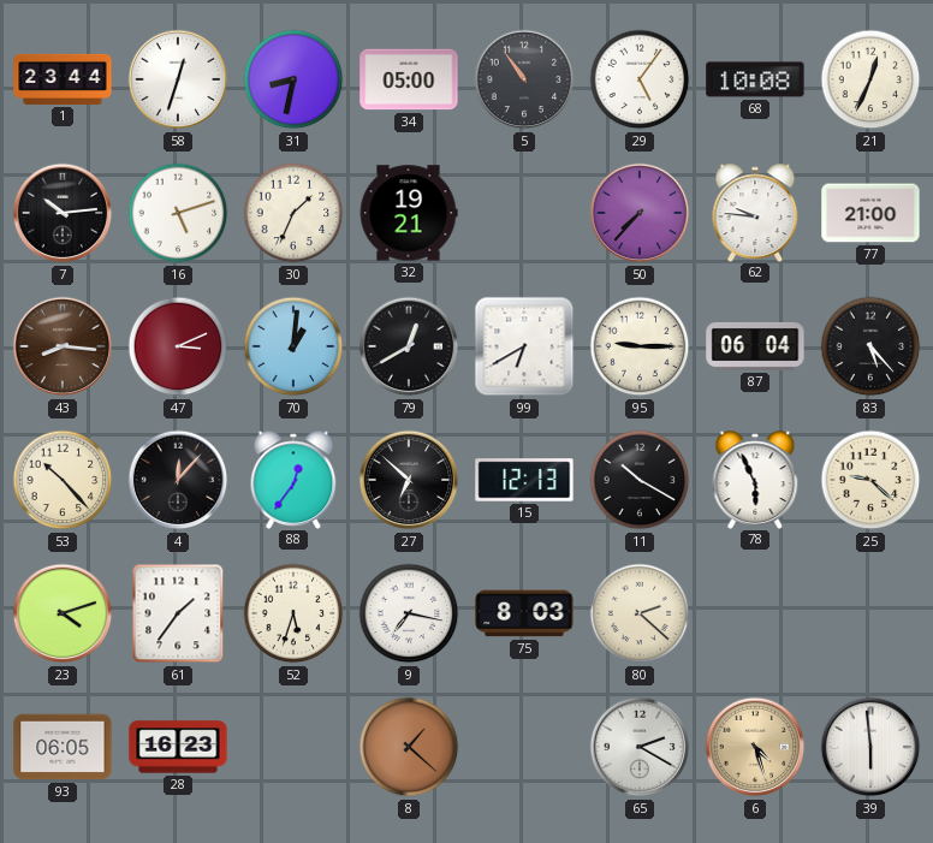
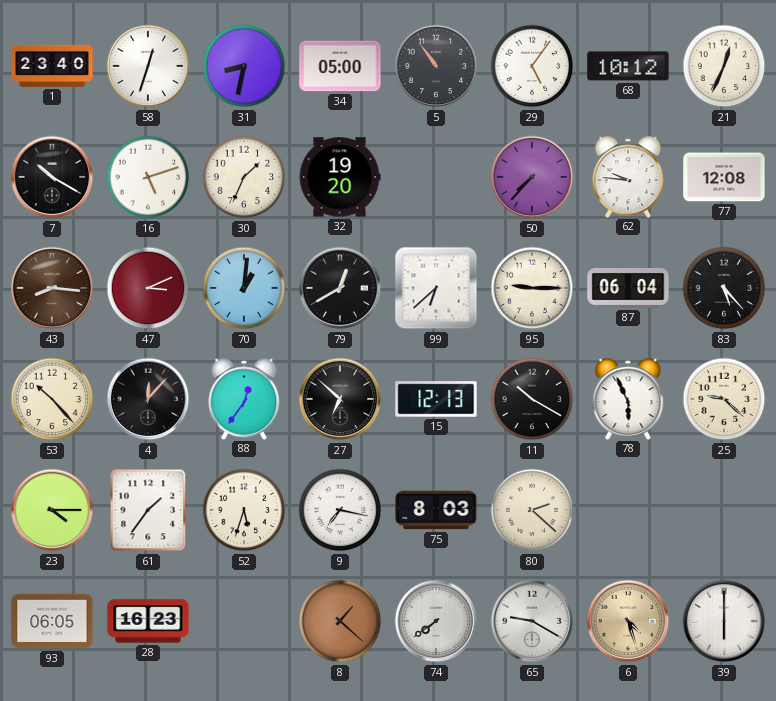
1: 23:44 -> 23:40
68: 10:08 -> 10:12
7: 10:14 -> 10:20
32: 19:21 -> 19:20
77: 21:00 -> 12:08
99: 6:40 -> 6:38
23: 4:12 -> 4:15
74: none -> 7:39
65: 2:20 -> 9:20
39: 5:59 -> 6:00
